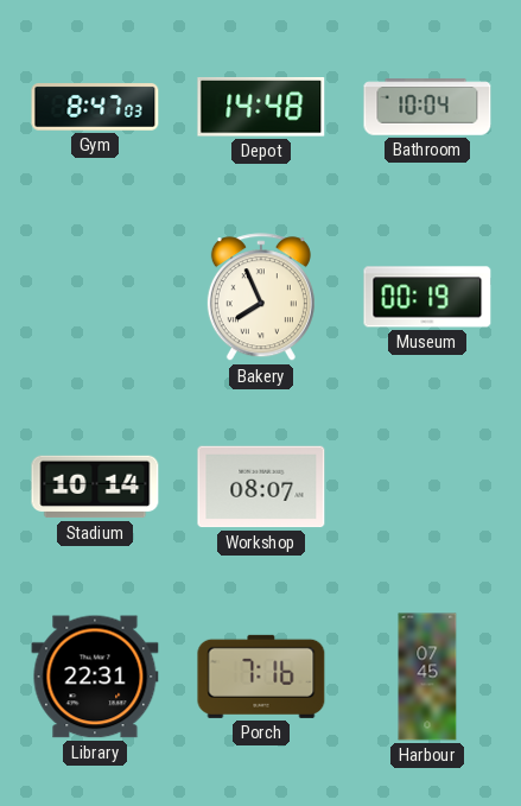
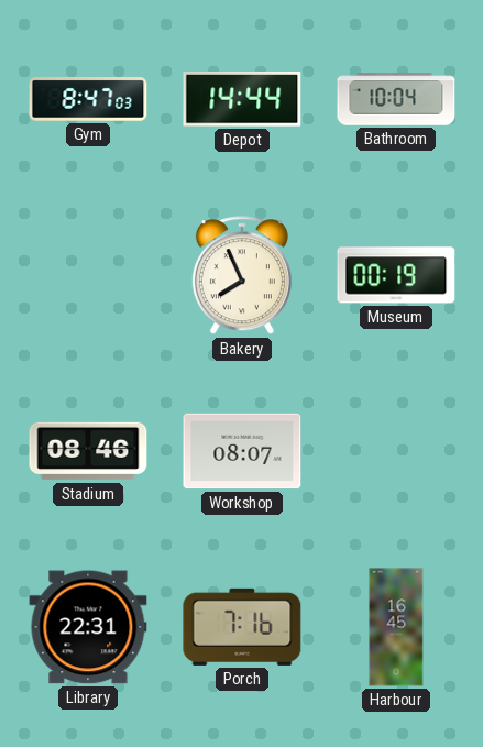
Depot: 14:48 -> 14:44
Stadium: 10:14 -> 08:46
Harbour: 07:45 -> 16:45
